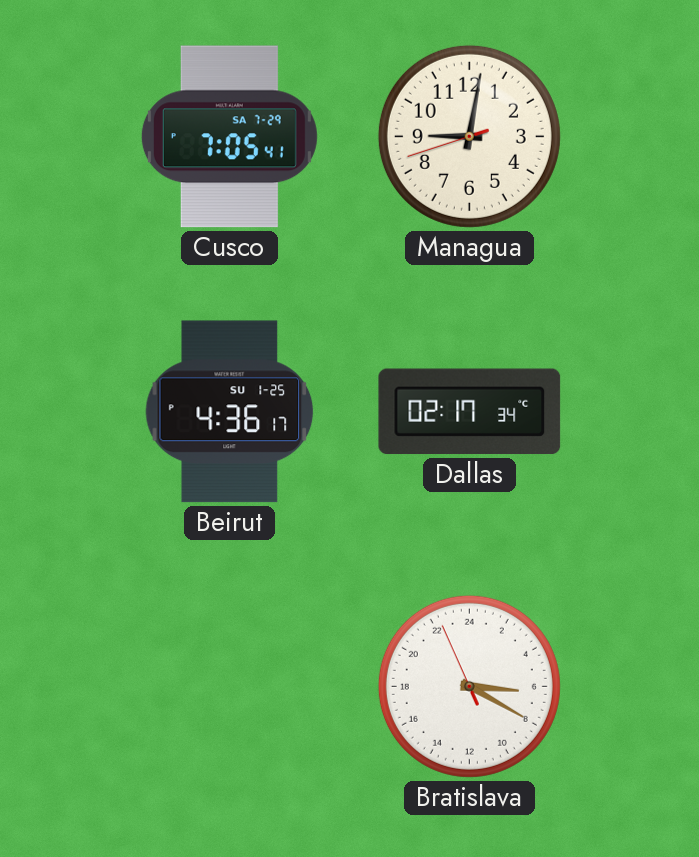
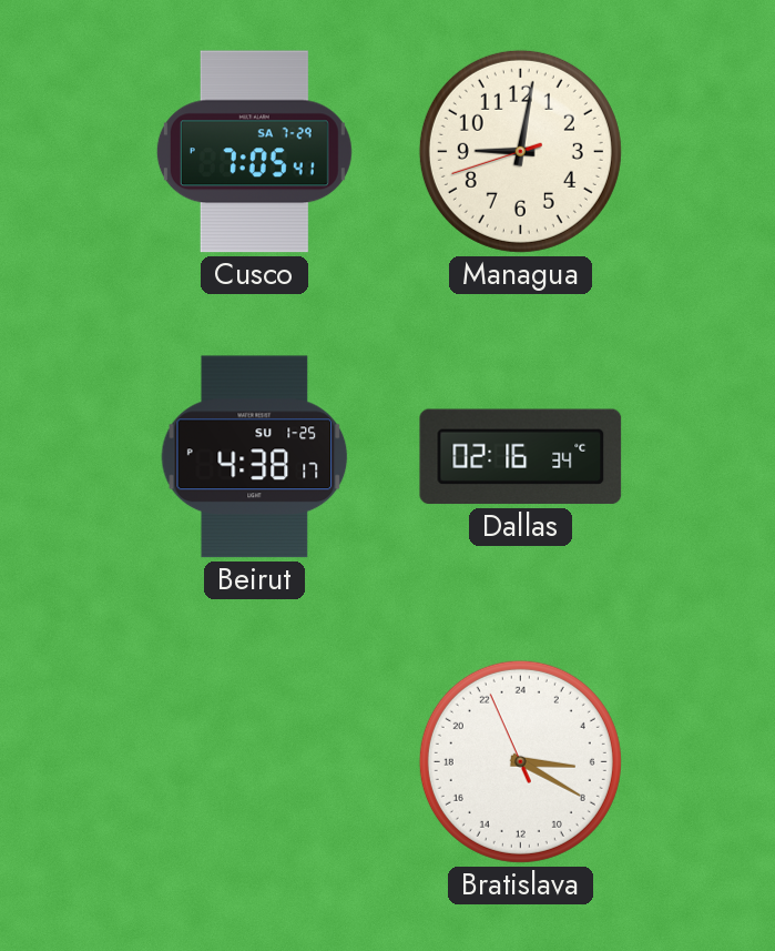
Beirut: 4:36 -> 4:38
Dallas: 02:17 -> 02:16
